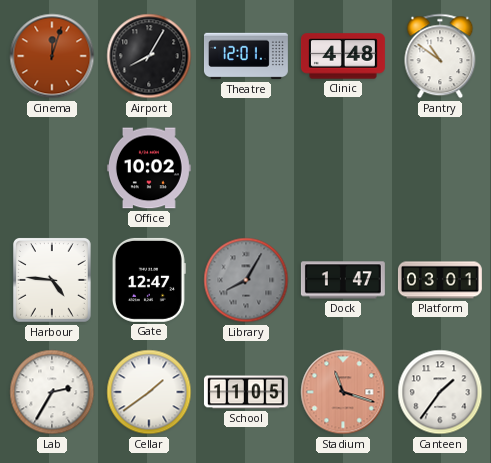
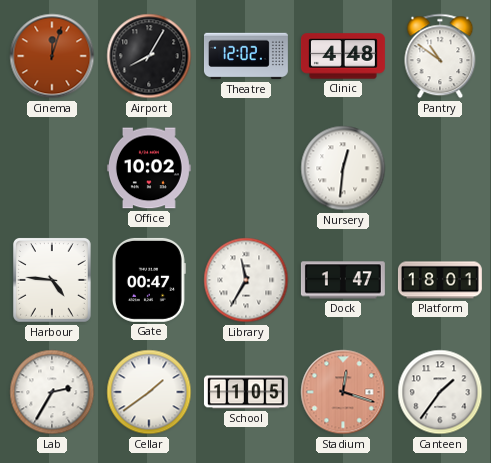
Theatre: 12:01 -> 12:02
Nursery: none -> 12:31
Gate: 12:47 -> 00:47
Library: 8:05 -> 11:35
Library dial: grey -> white
Platform: 03:01 -> 18:01
Stadium: 11:18 -> 12:18
